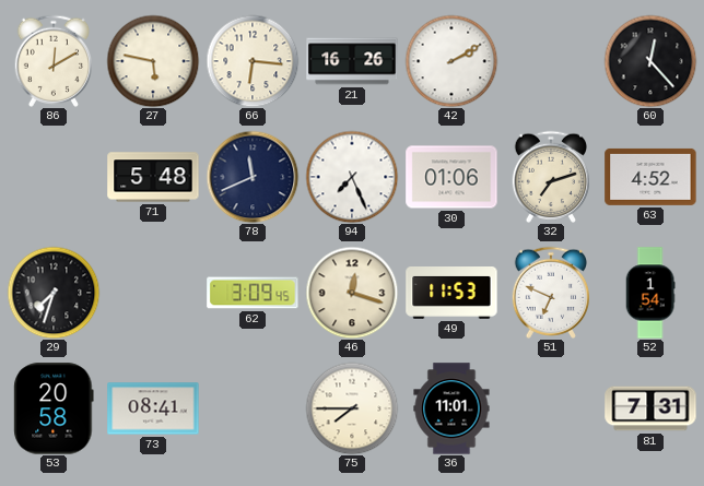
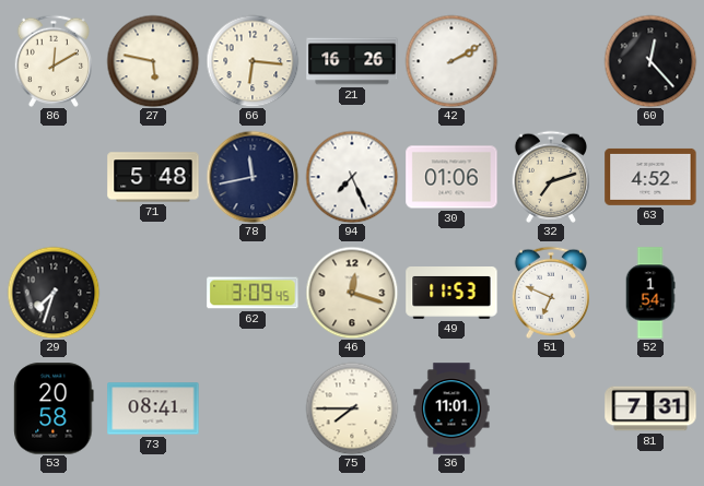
78: 11:41 -> 11:43
